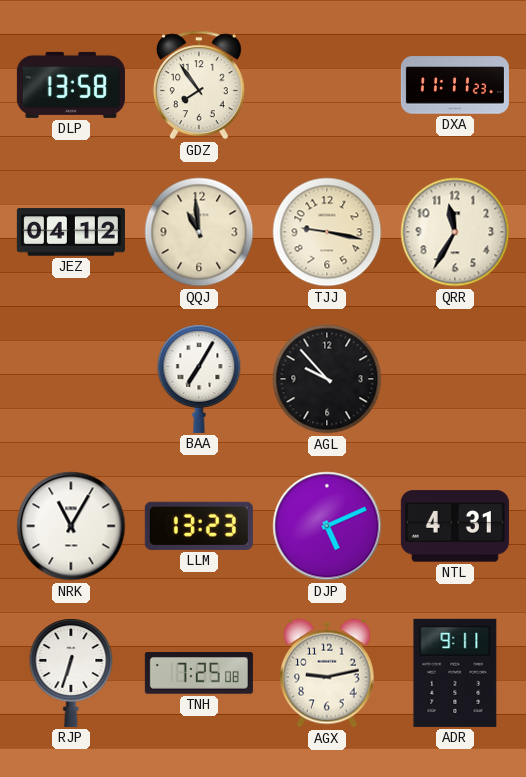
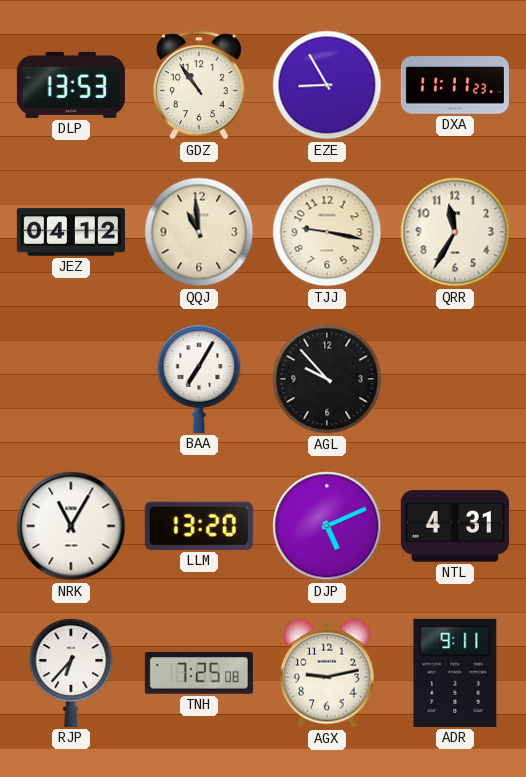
DLP: 13:58 -> 13:53
GDZ: 7:54 -> 10:54
EZE: none -> 8:55
LLM: 13:23 -> 13:20
RJP: 6:33 -> 6:37
